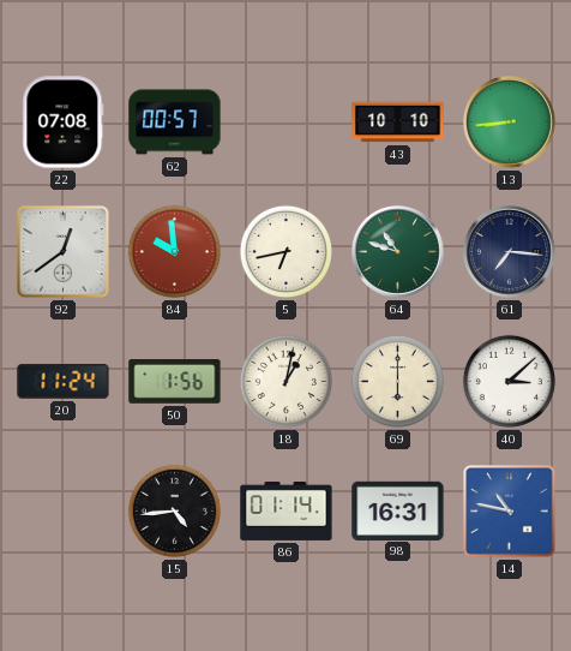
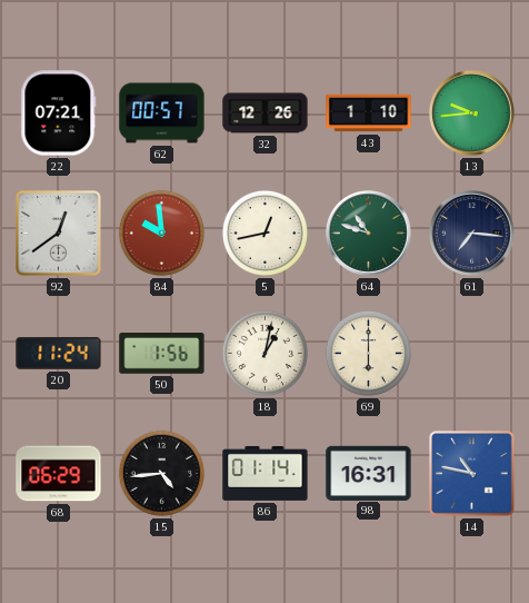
22: 07:08 -> 07:21
32: none -> 12:26
43: 10:10 -> 1:10
13: 8:44 -> 9:44
5: 6:43 -> 12:43
40: 3:08 -> none
68: none -> 06:29
